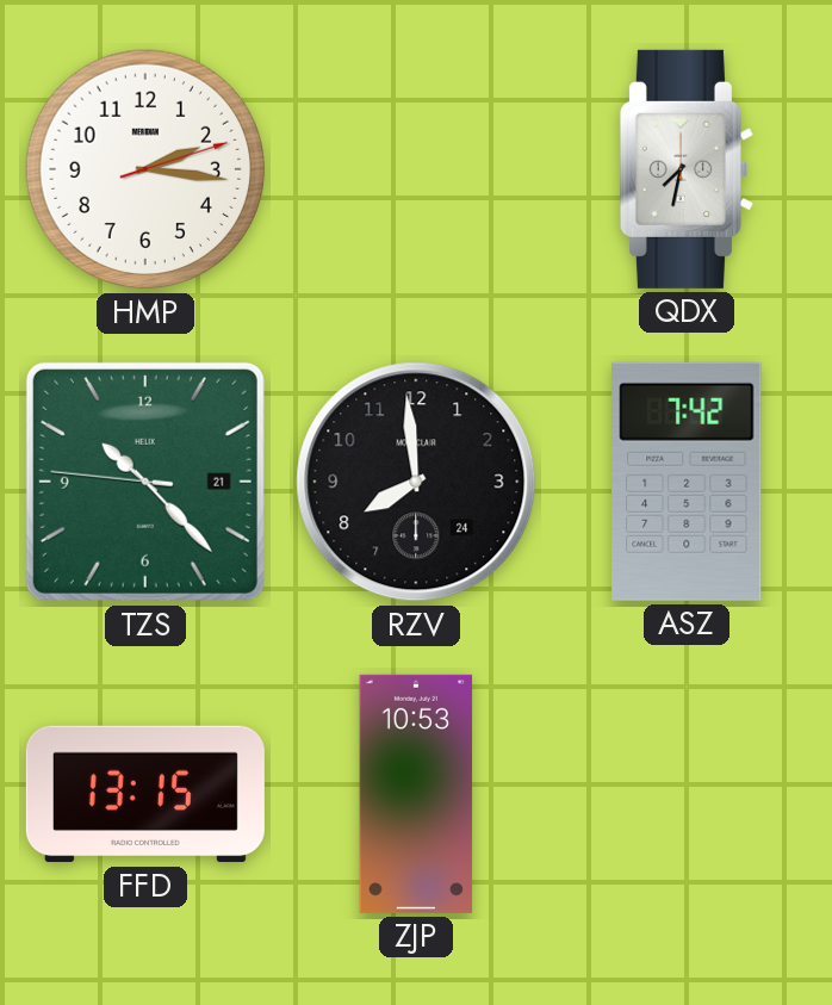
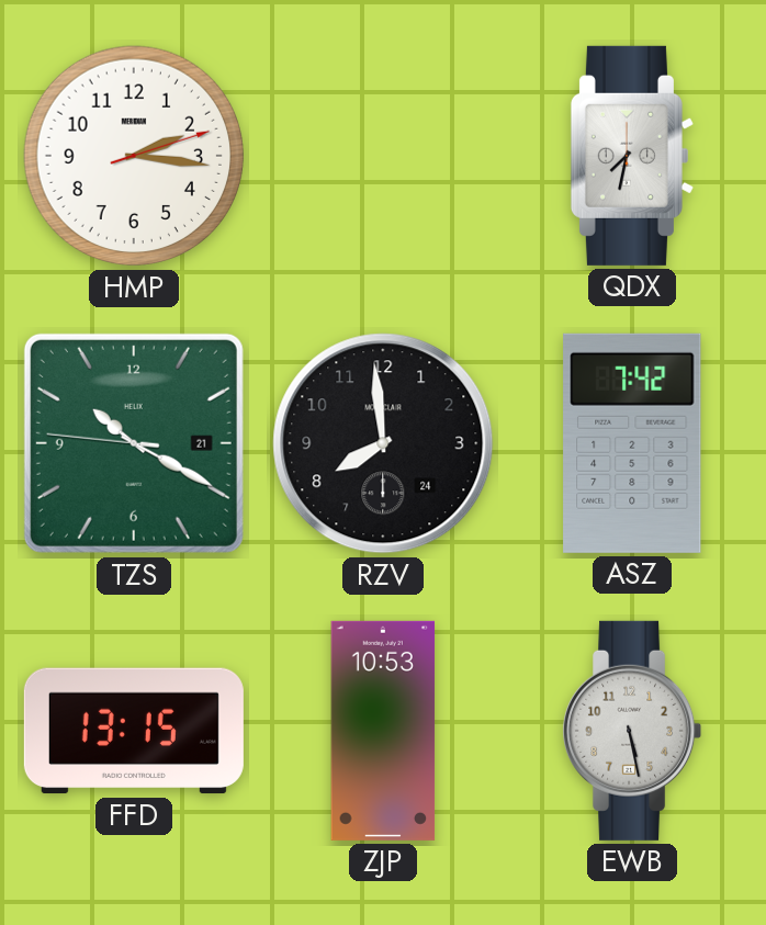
TZS: 10:22 -> 10:19
EWB: none -> 5:28
